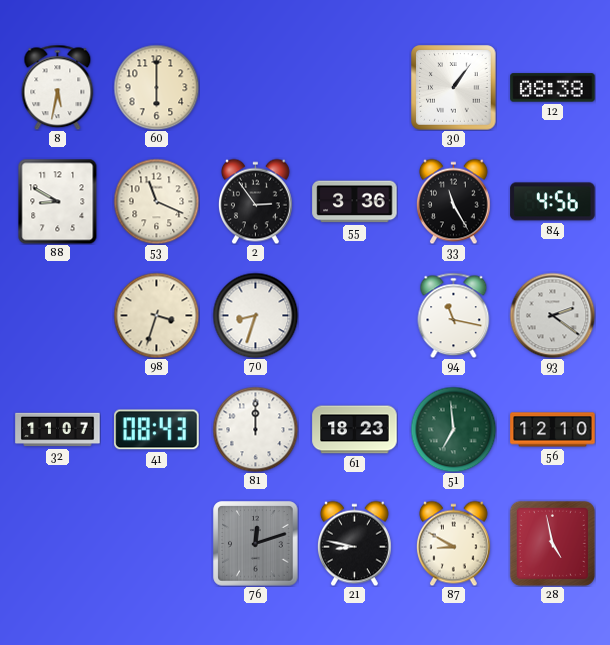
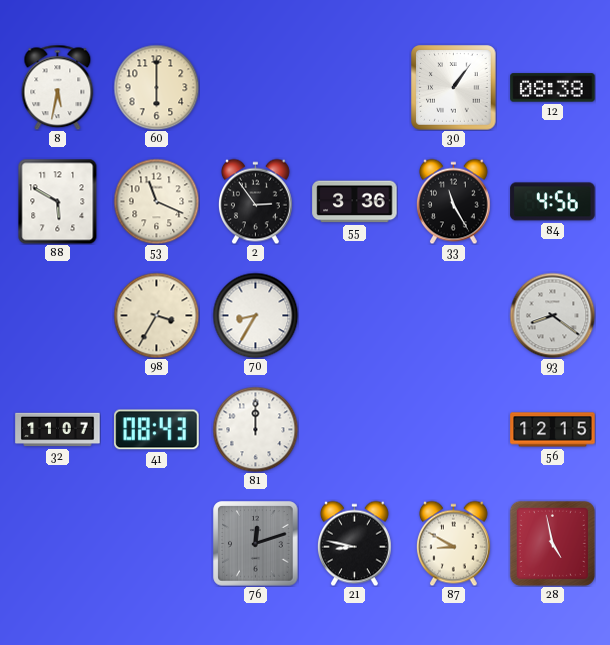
88: 8:50 -> 5:50
98: 3:33 -> 3:35
70: 8:33 -> 8:35
94: 11:17 -> none
93: 2:21 -> 8:21
61: 18:23 -> none
51: 6:59 -> none
56: 12:10 -> 12:15
